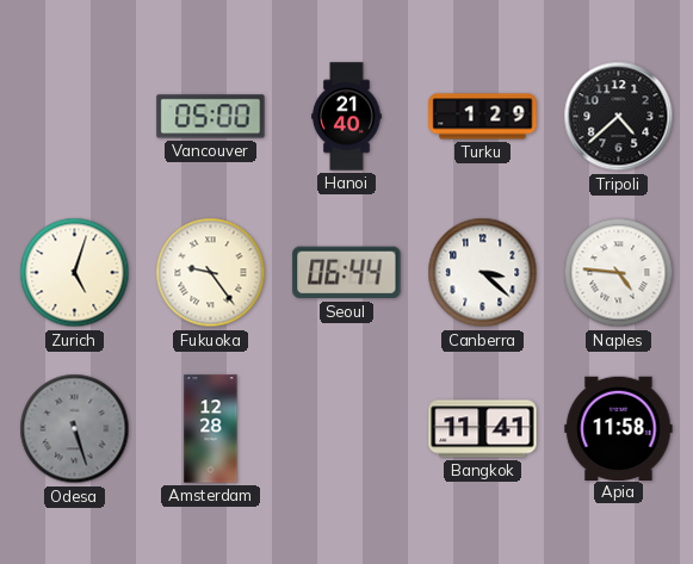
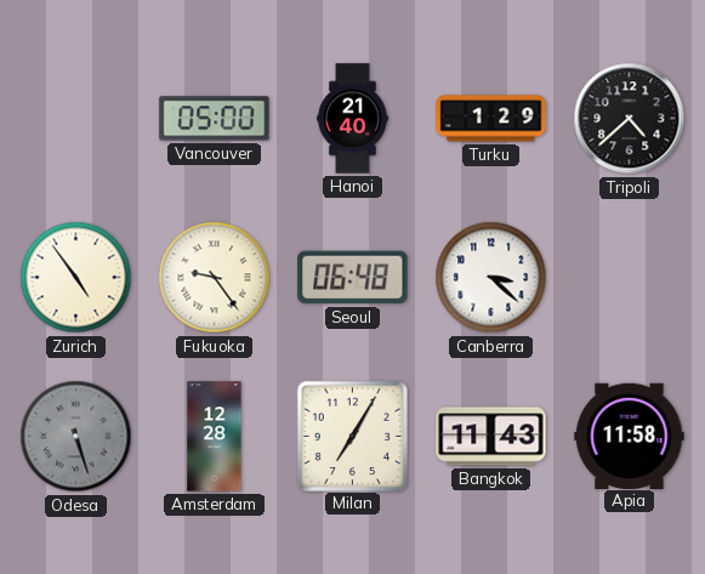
Zurich: 5:03 -> 4:54
Seoul: 06:44 -> 06:48
Naples: 4:46 -> none
Milan: none -> 7:05
Bangkok: 11:41 -> 11:43
